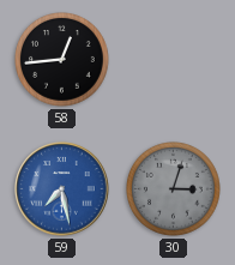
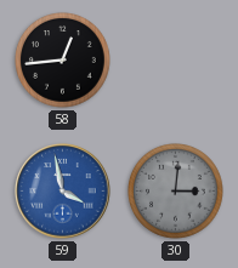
59: 7:28 -> 3:58
30: 3:03 -> 3:01
